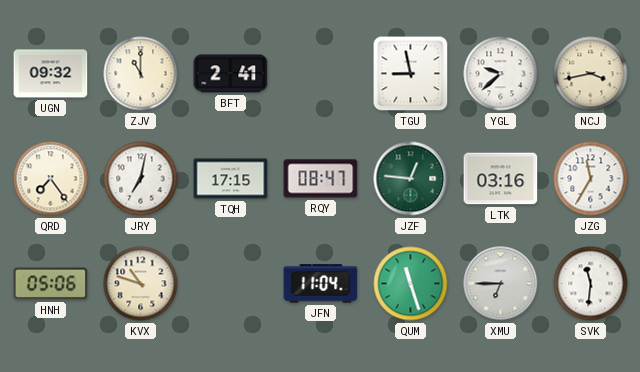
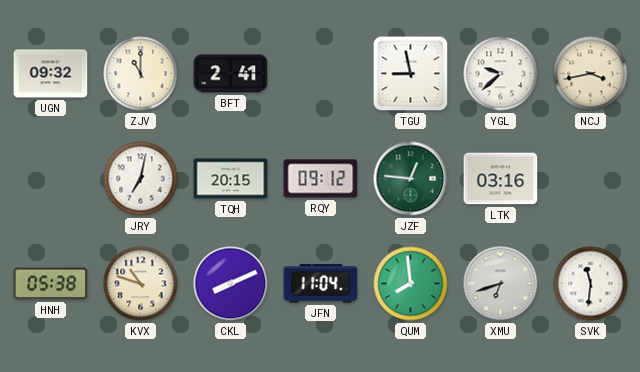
QRD: 7:24 -> none
TQH: 17:15 -> 20:15
RQY: 08:47 -> 09:12
JZG: 11:35 -> none
HNH: 05:06 -> 05:38
CKL: none -> 8:11
QUM: 11:27 -> 7:59
XMU: 6:45 -> 6:42
